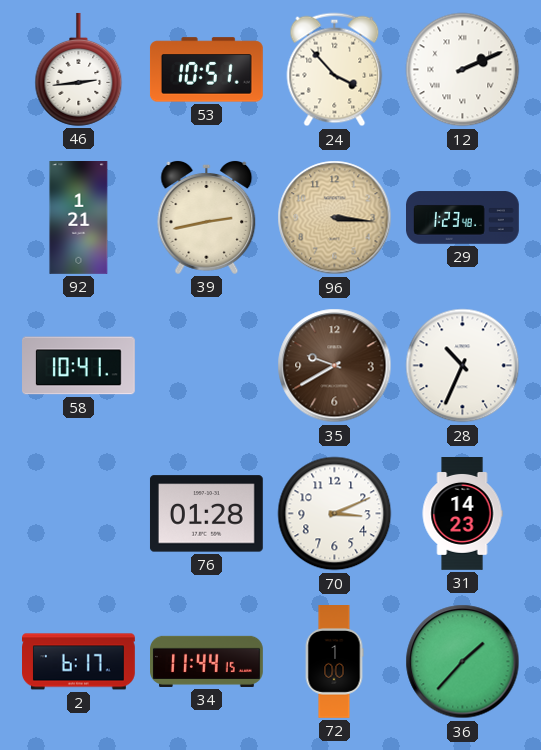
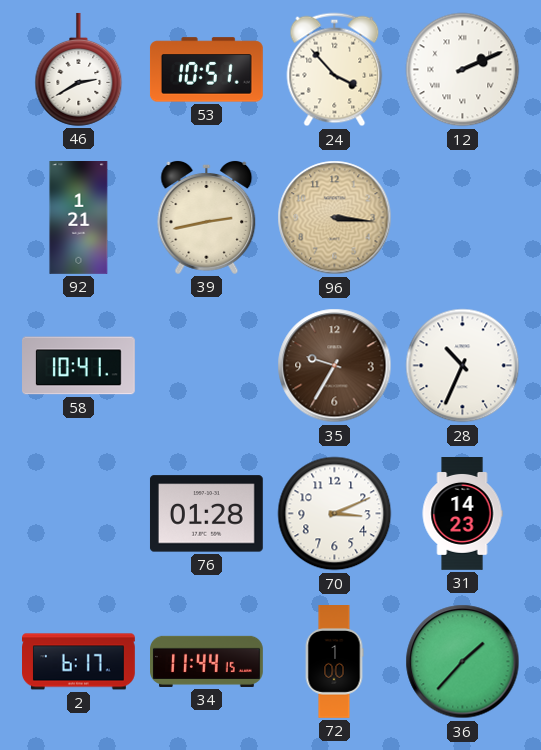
46: 2:44 -> 2:40
29: 1:23 -> none
35: 9:40 -> 9:35
